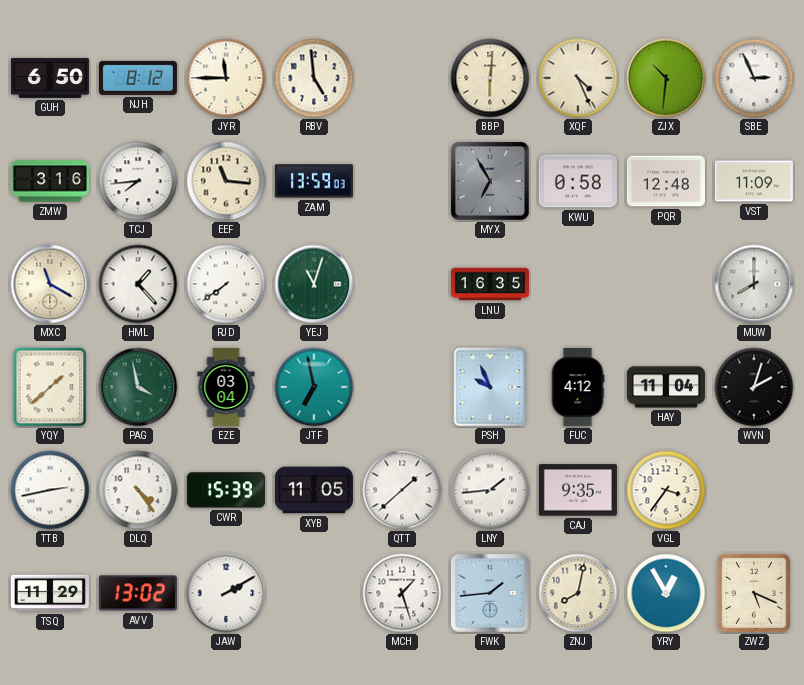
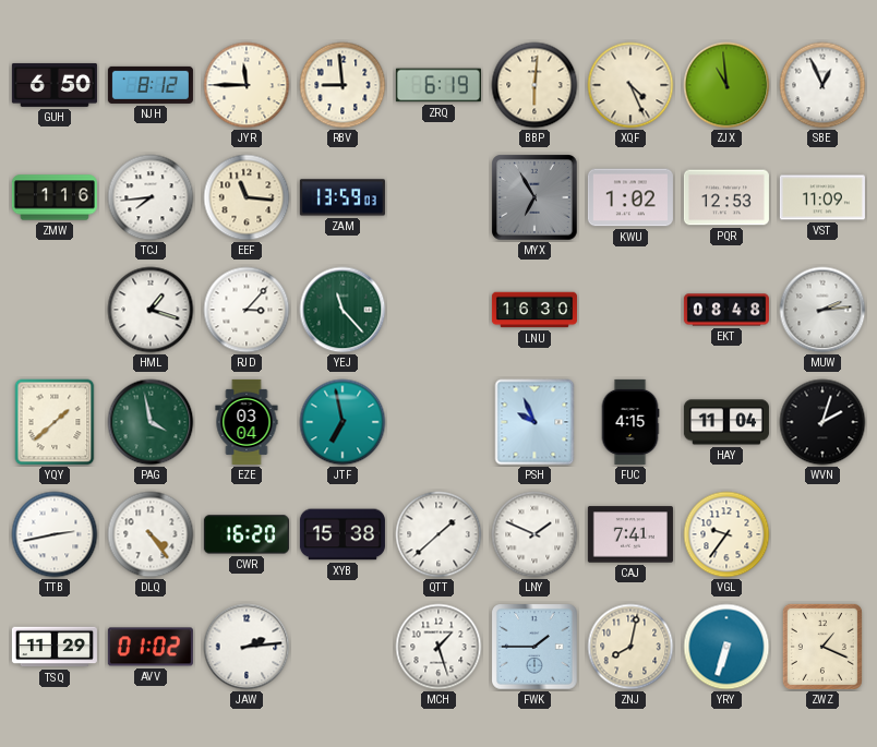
RBV: 4:59 -> 8:59
ZRQ: none -> 6:19
ZJX: 10:31 -> 10:59
SBE: 2:56 -> 12:56
ZMW: 3:16 -> 1:16
KWU: 0:58 -> 1:02
PQR: 12:48 -> 12:53
MXC: 11:20 -> none
HML: 1:23 -> 1:18
RJD: 7:39 -> 3:07
YEJ: 11:03 -> 11:23
LNU: 16:35 -> 16:30
EKT: none -> 08:48
MUW: 8:00 -> 2:14
FUC: 4:12 -> 4:15
CWR: 15:39 -> 16:20
XYB: 11:05 -> 15:38
LNY: 1:44 -> 1:49
CAJ: 9:35 -> 7:41
VGL: 3:36 -> 9:36
AVV: 13:02 -> 01:02
JAW: 2:10 -> 2:14
FWK: 1:44 -> 1:45
YRY: 12:55 -> 6:33
ZWZ: 5:19 -> 1:19
